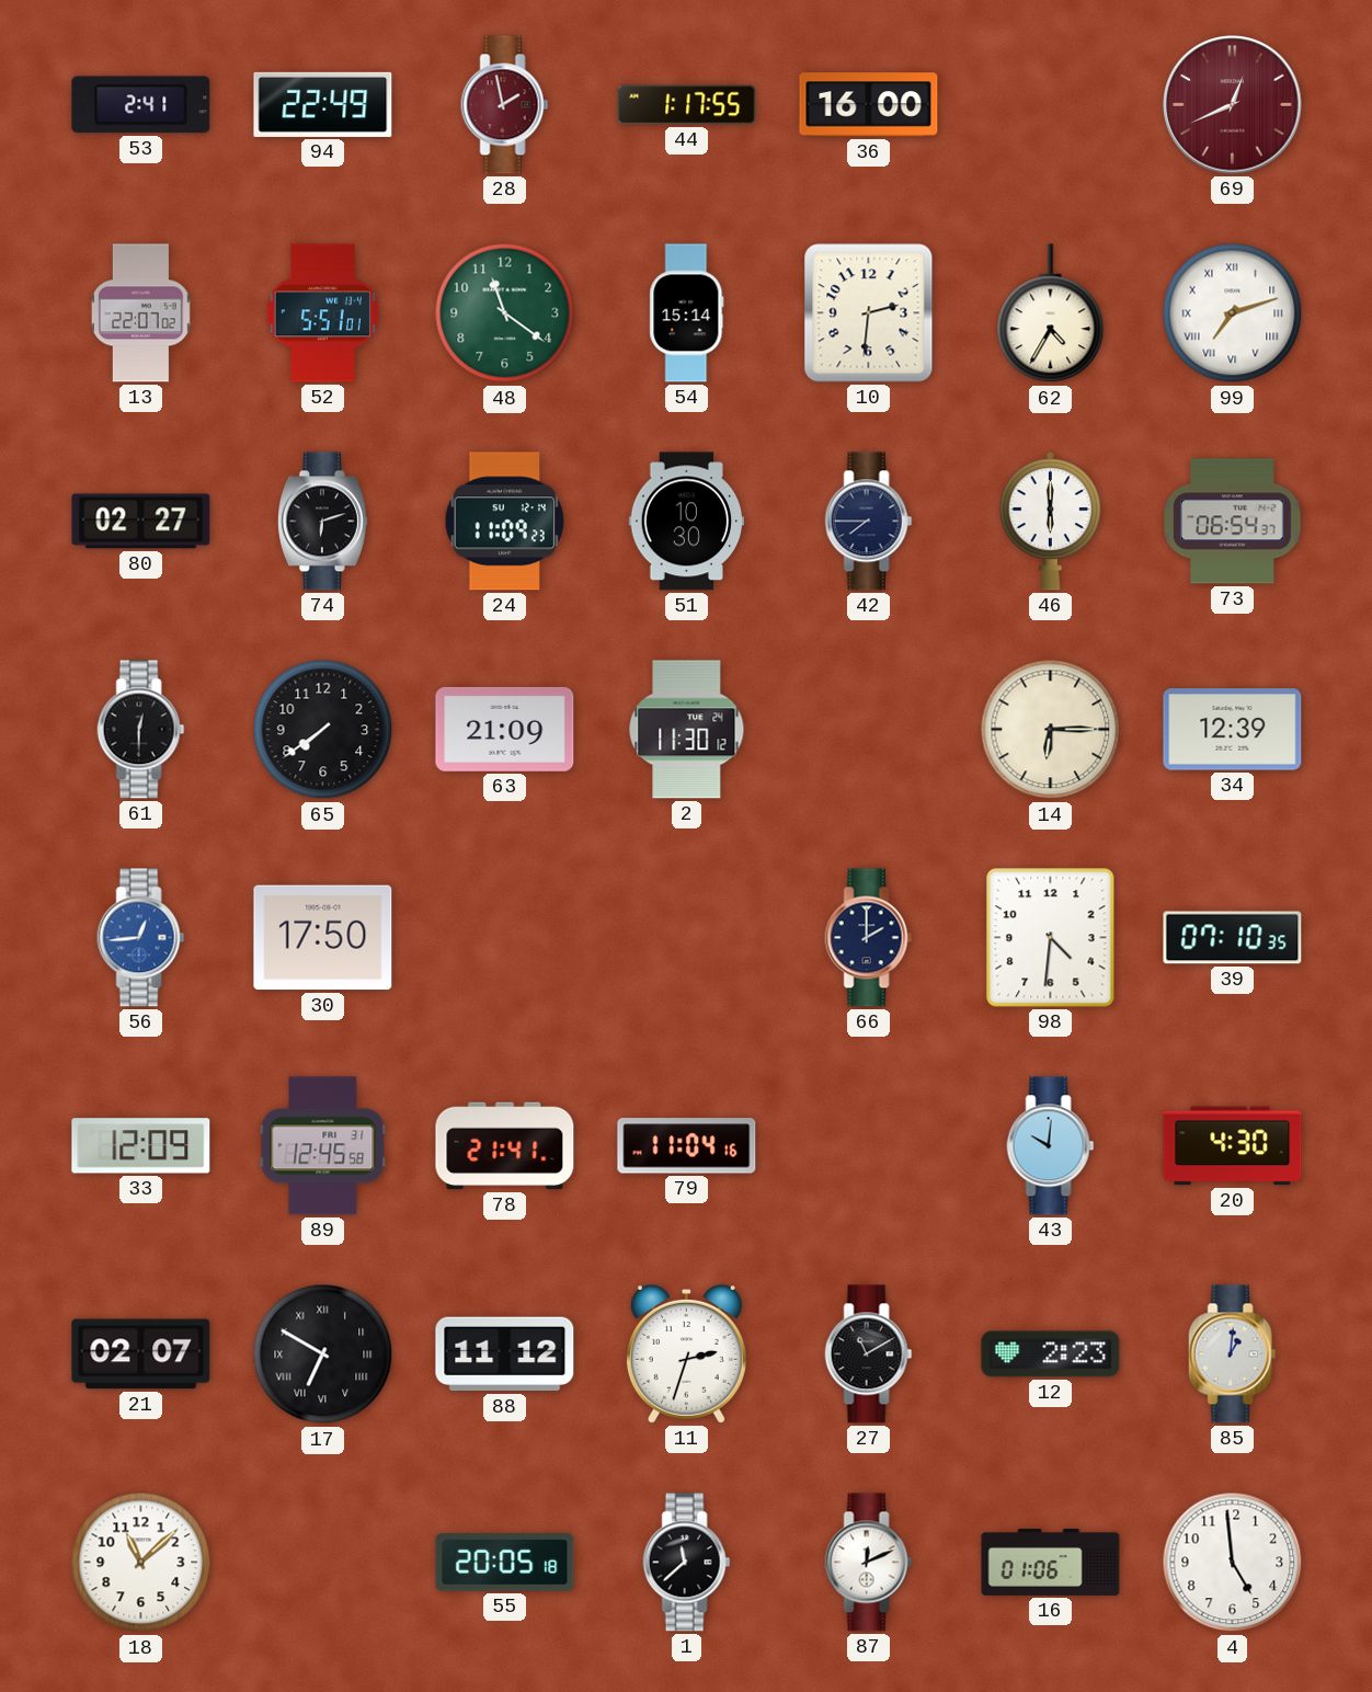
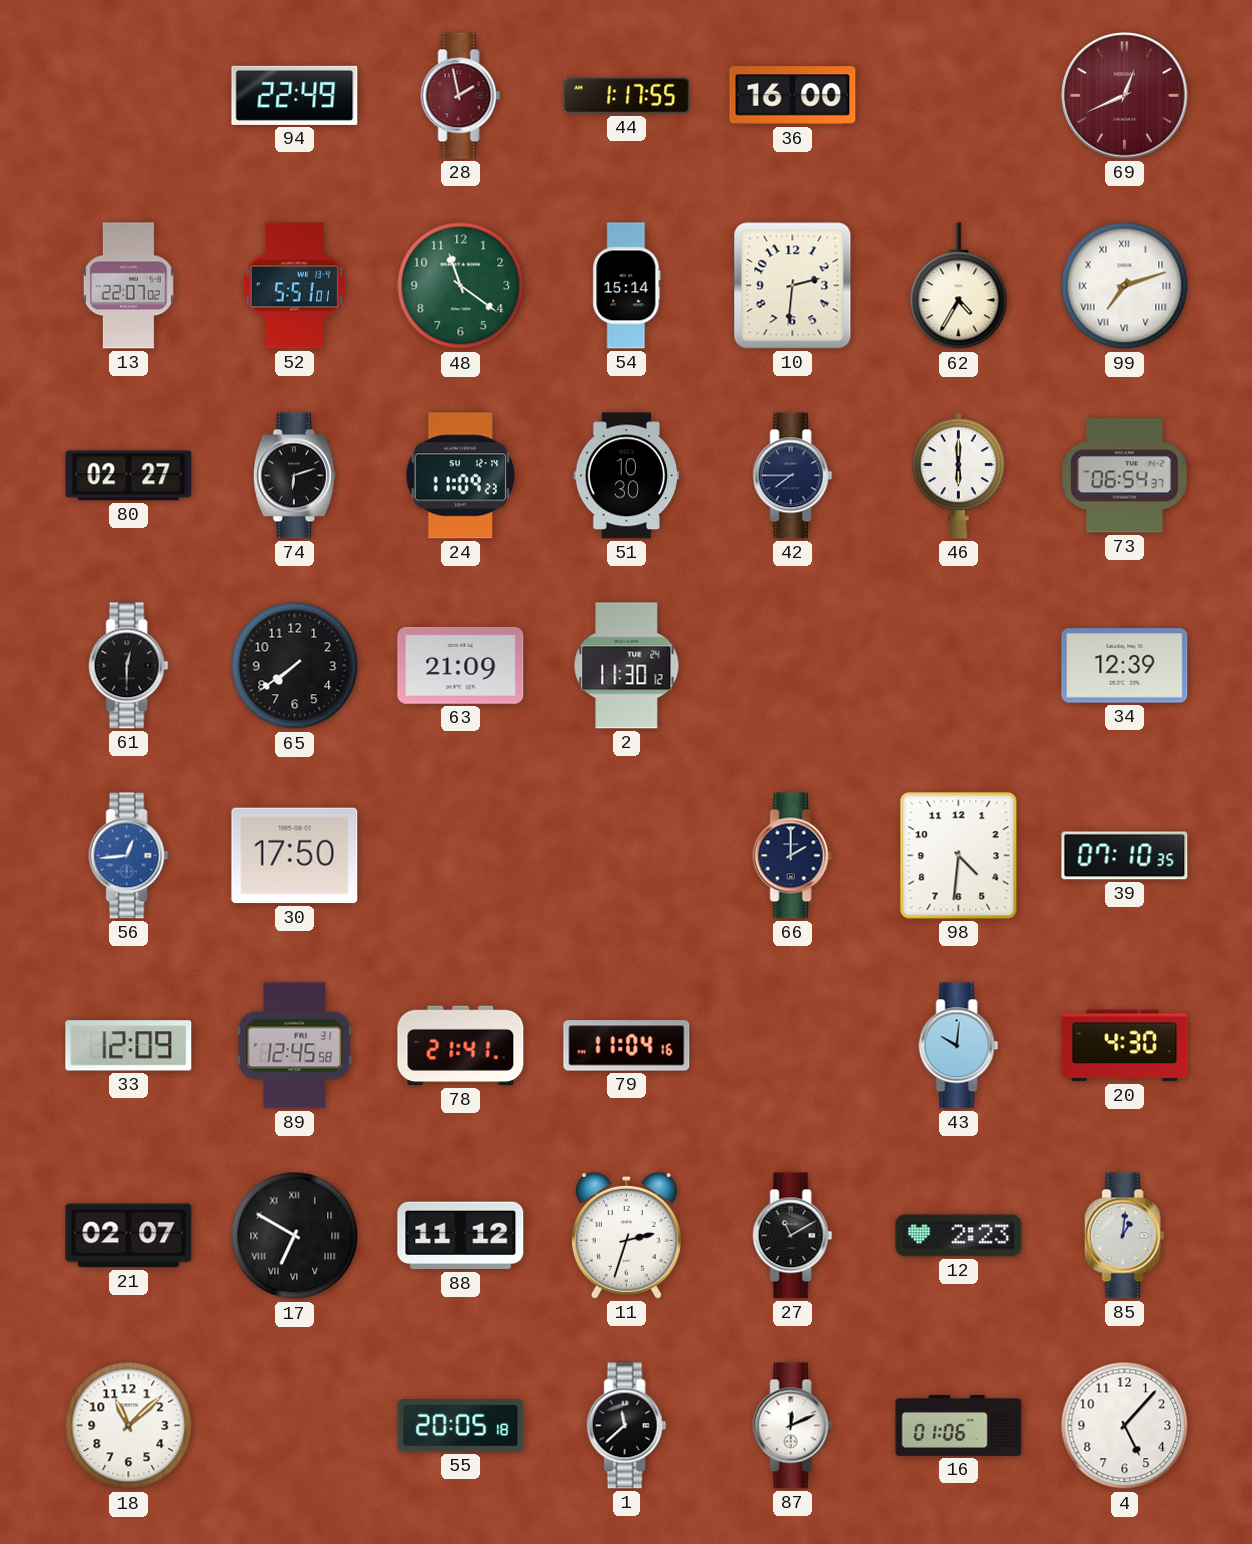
53: 2:41 -> none
14: 6:15 -> none
4: 4:59 -> 5:07
